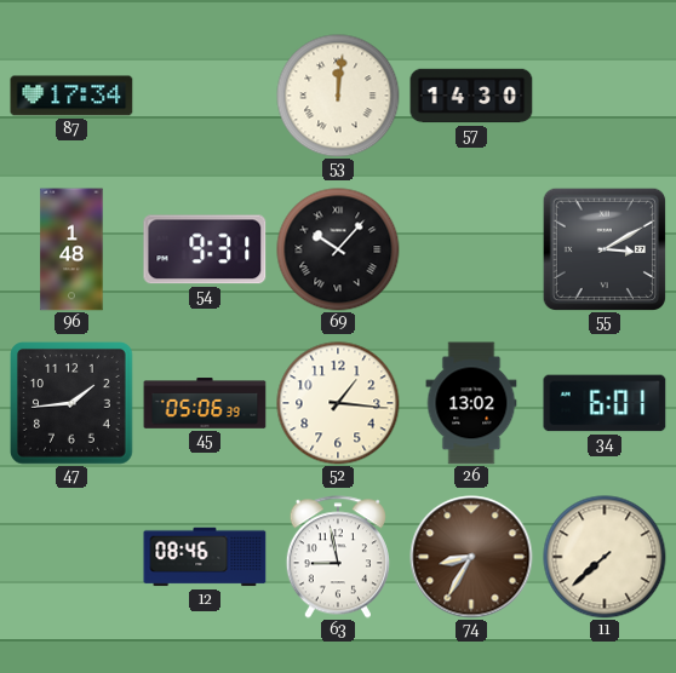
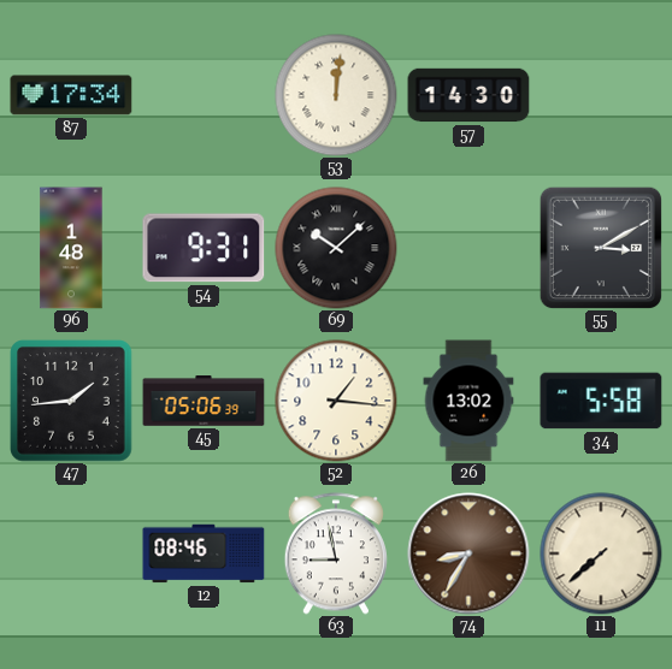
69: 10:07 -> 10:08
34: 6:01 -> 5:58
